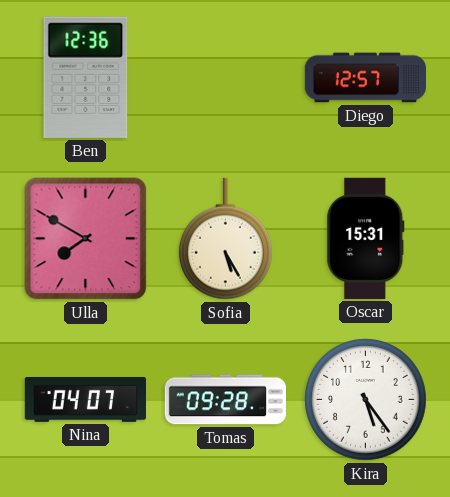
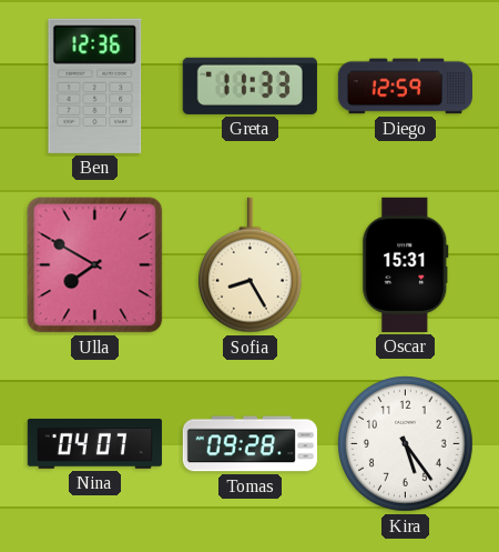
Greta: none -> 11:33
Diego: 12:57 -> 12:59
Sofia: 5:25 -> 8:25
